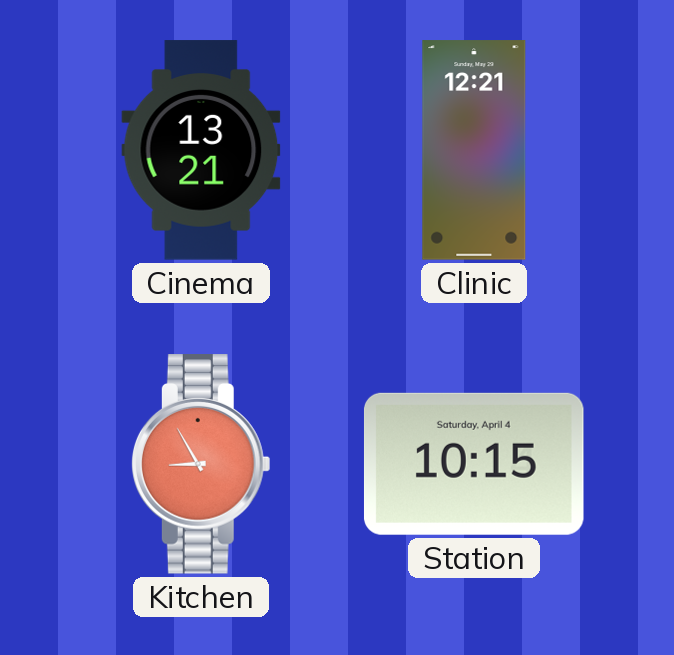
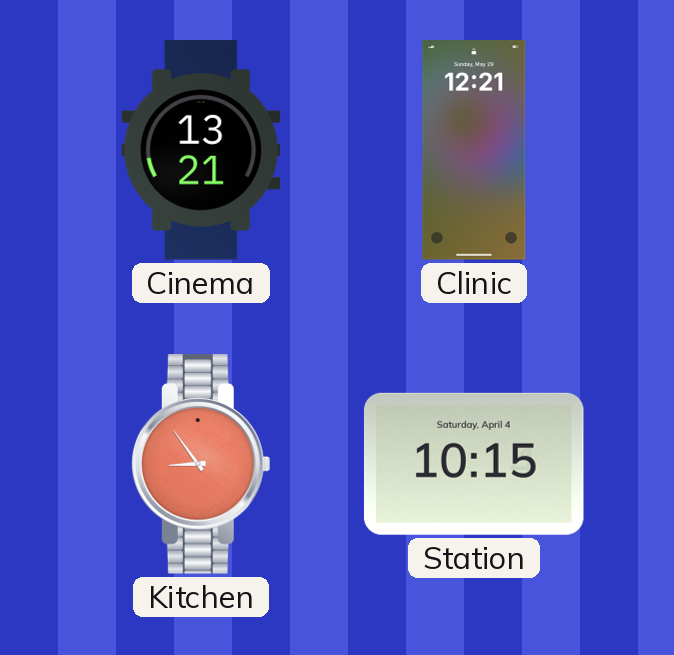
Kitchen: 8:55 -> 8:54
